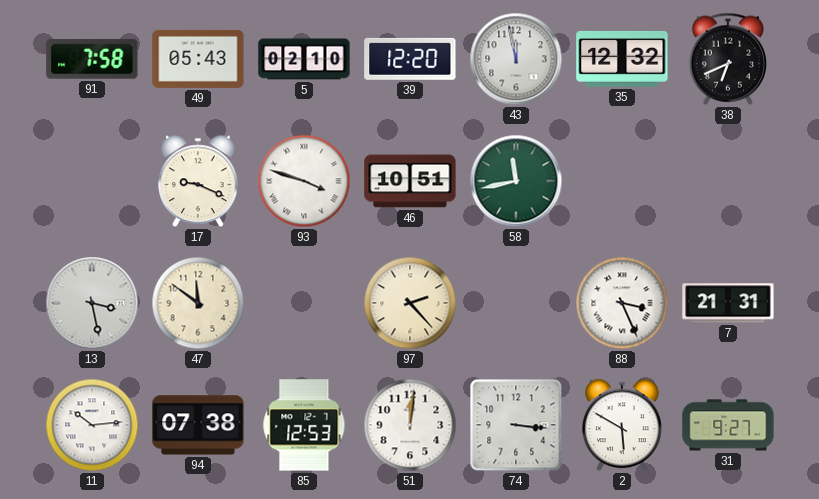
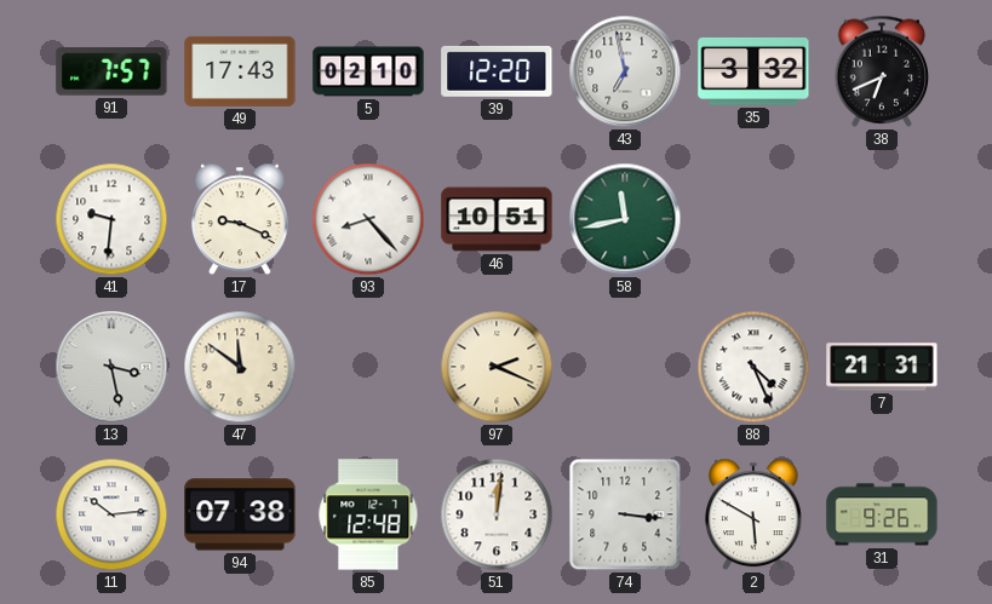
91: 7:58 -> 7:57
49: 05:43 -> 17:43
43: 11:58 -> 6:58
35: 12:32 -> 3:32
41: none -> 9:31
93: 3:48 -> 8:23
97: 2:23 -> 2:19
88: 3:26 -> 4:26
85: 12:53 -> 12:48
31: 9:27 -> 9:26
